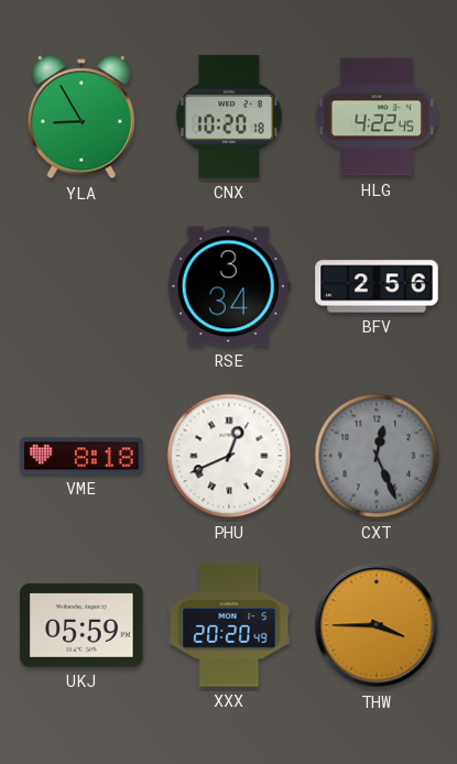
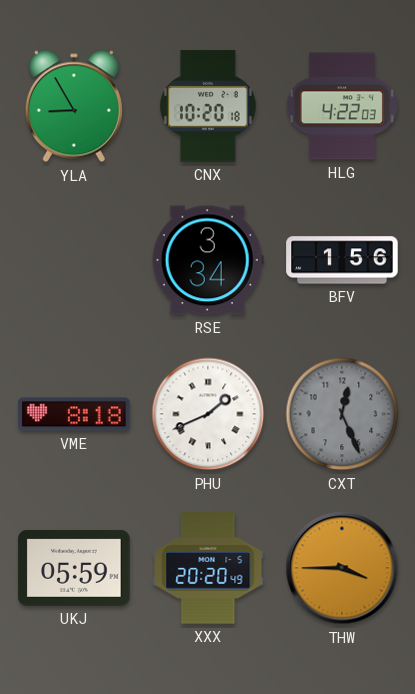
HLG: 4:22:45 -> 4:22:03
BFV: 2:56 -> 1:56
PHU: 12:41 -> 1:41
